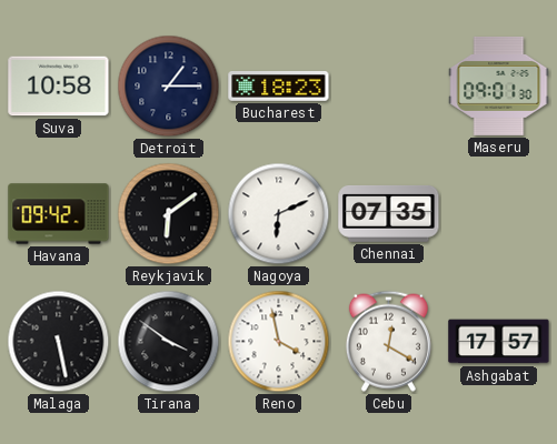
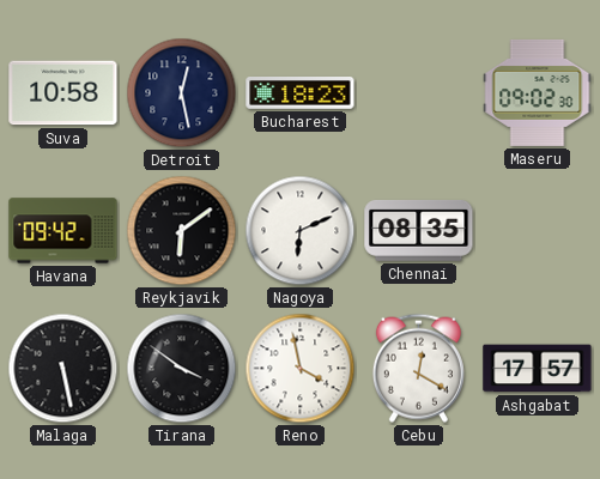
Detroit: 1:15 -> 12:28
Maseru: 09:01 -> 09:02
Chennai: 07:35 -> 08:35
